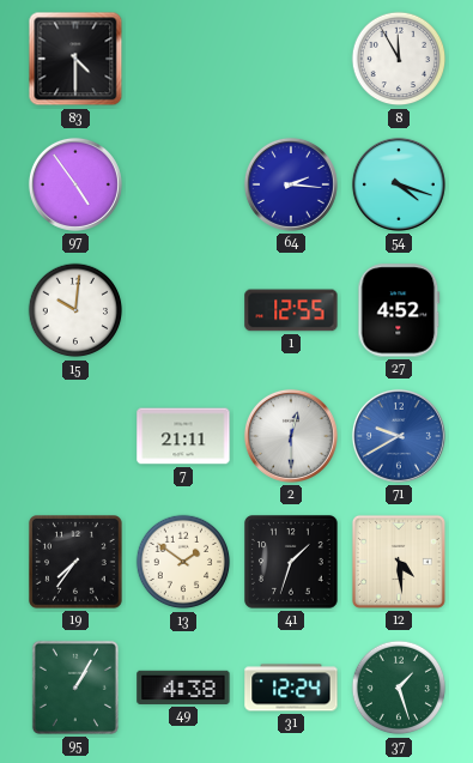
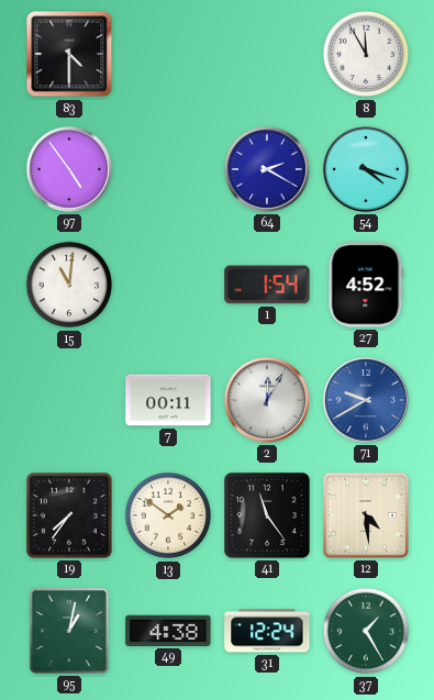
64: 2:16 -> 2:20
15: 10:01 -> 11:01
1: 12:55 -> 1:54
7: 21:11 -> 00:11
2: 12:30 -> 12:05
41: 1:33 -> 11:24
95: 1:05 -> 1:02
37: 1:27 -> 1:25
